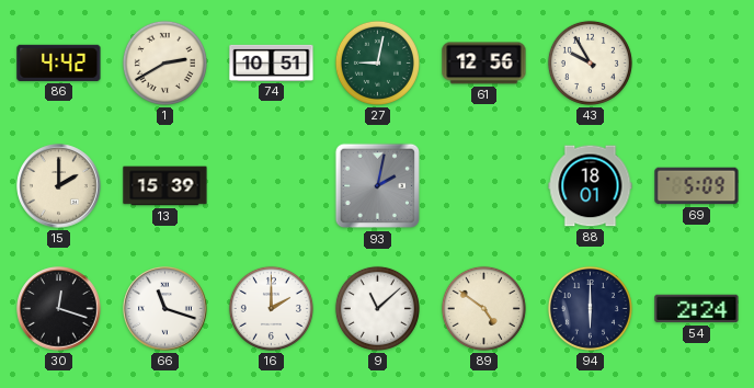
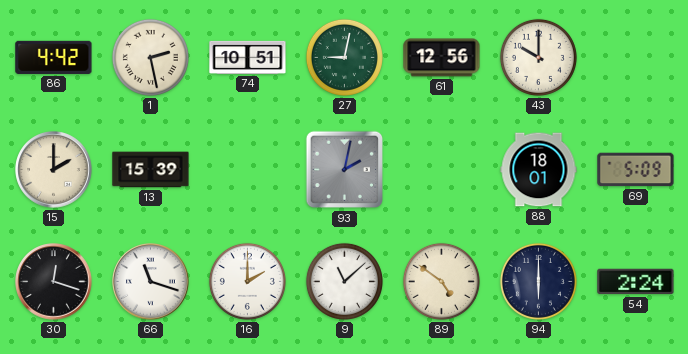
1: 2:40 -> 2:28
43: 9:55 -> 10:00
